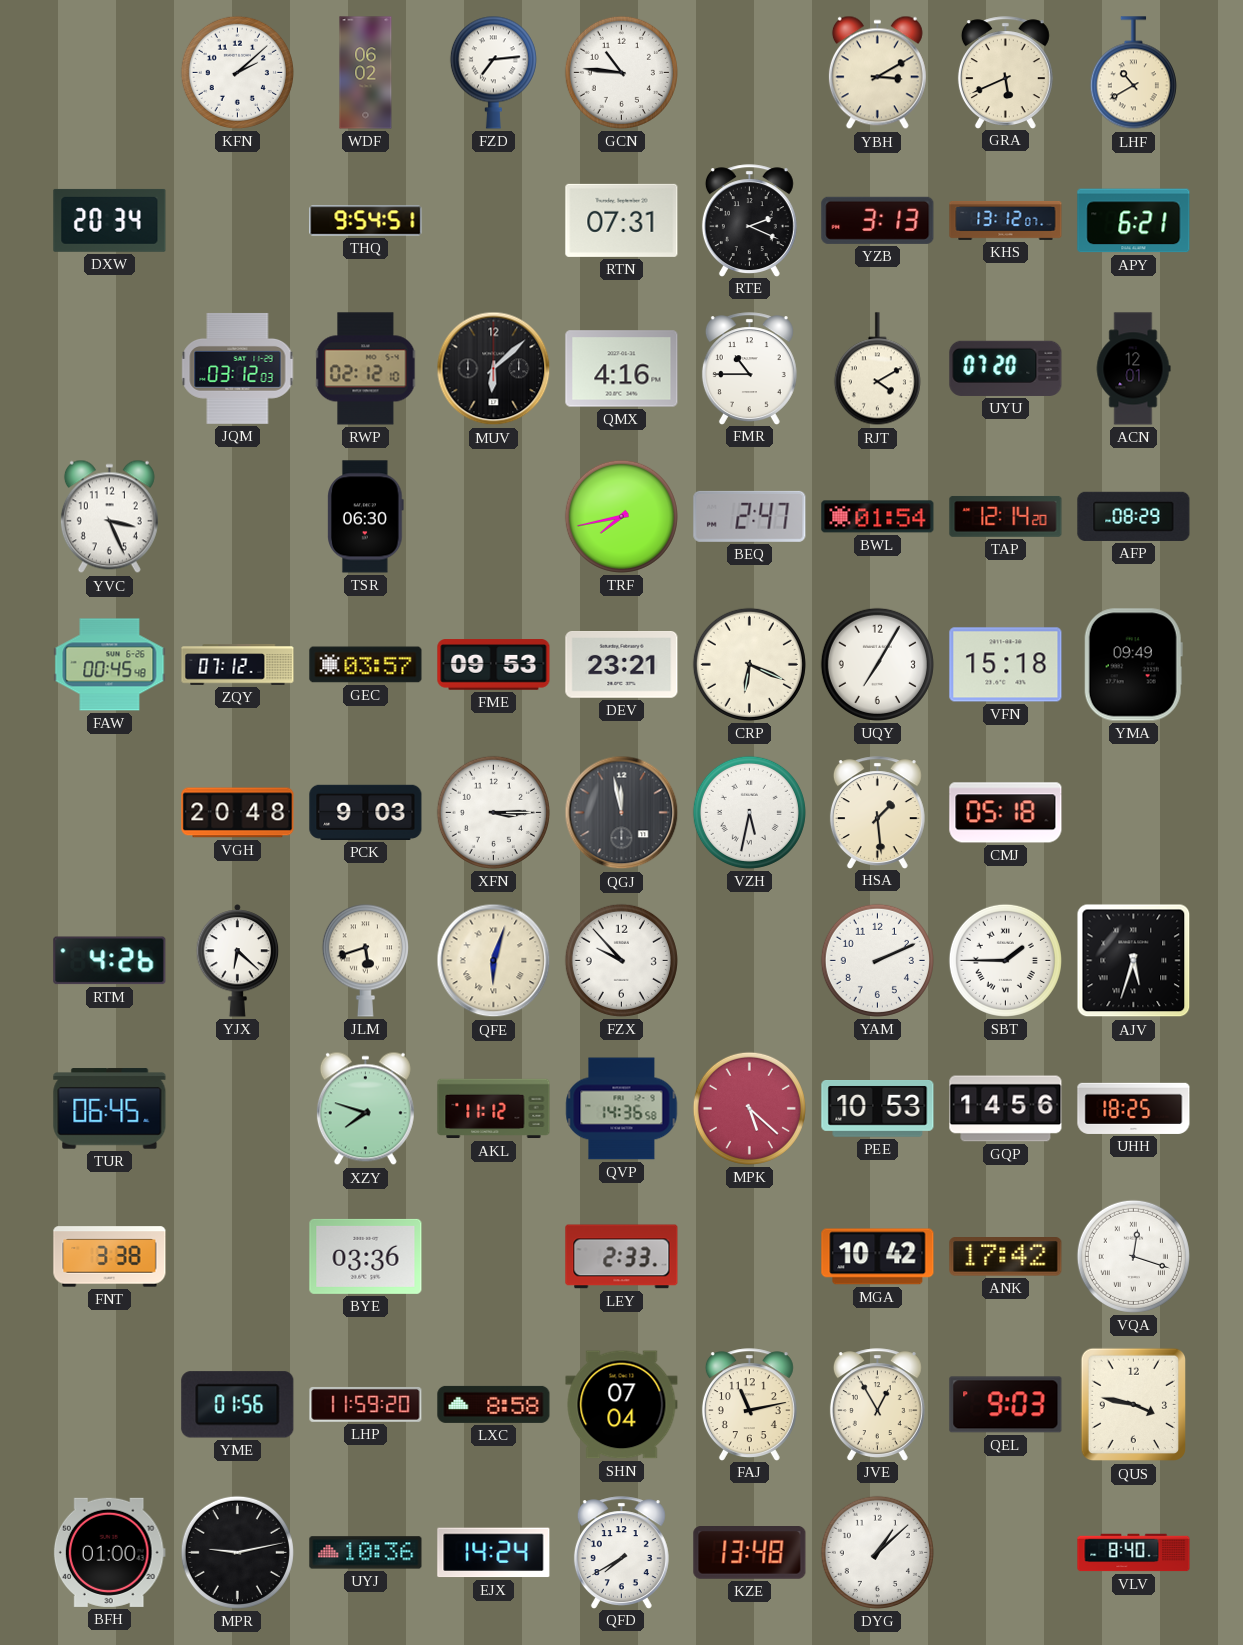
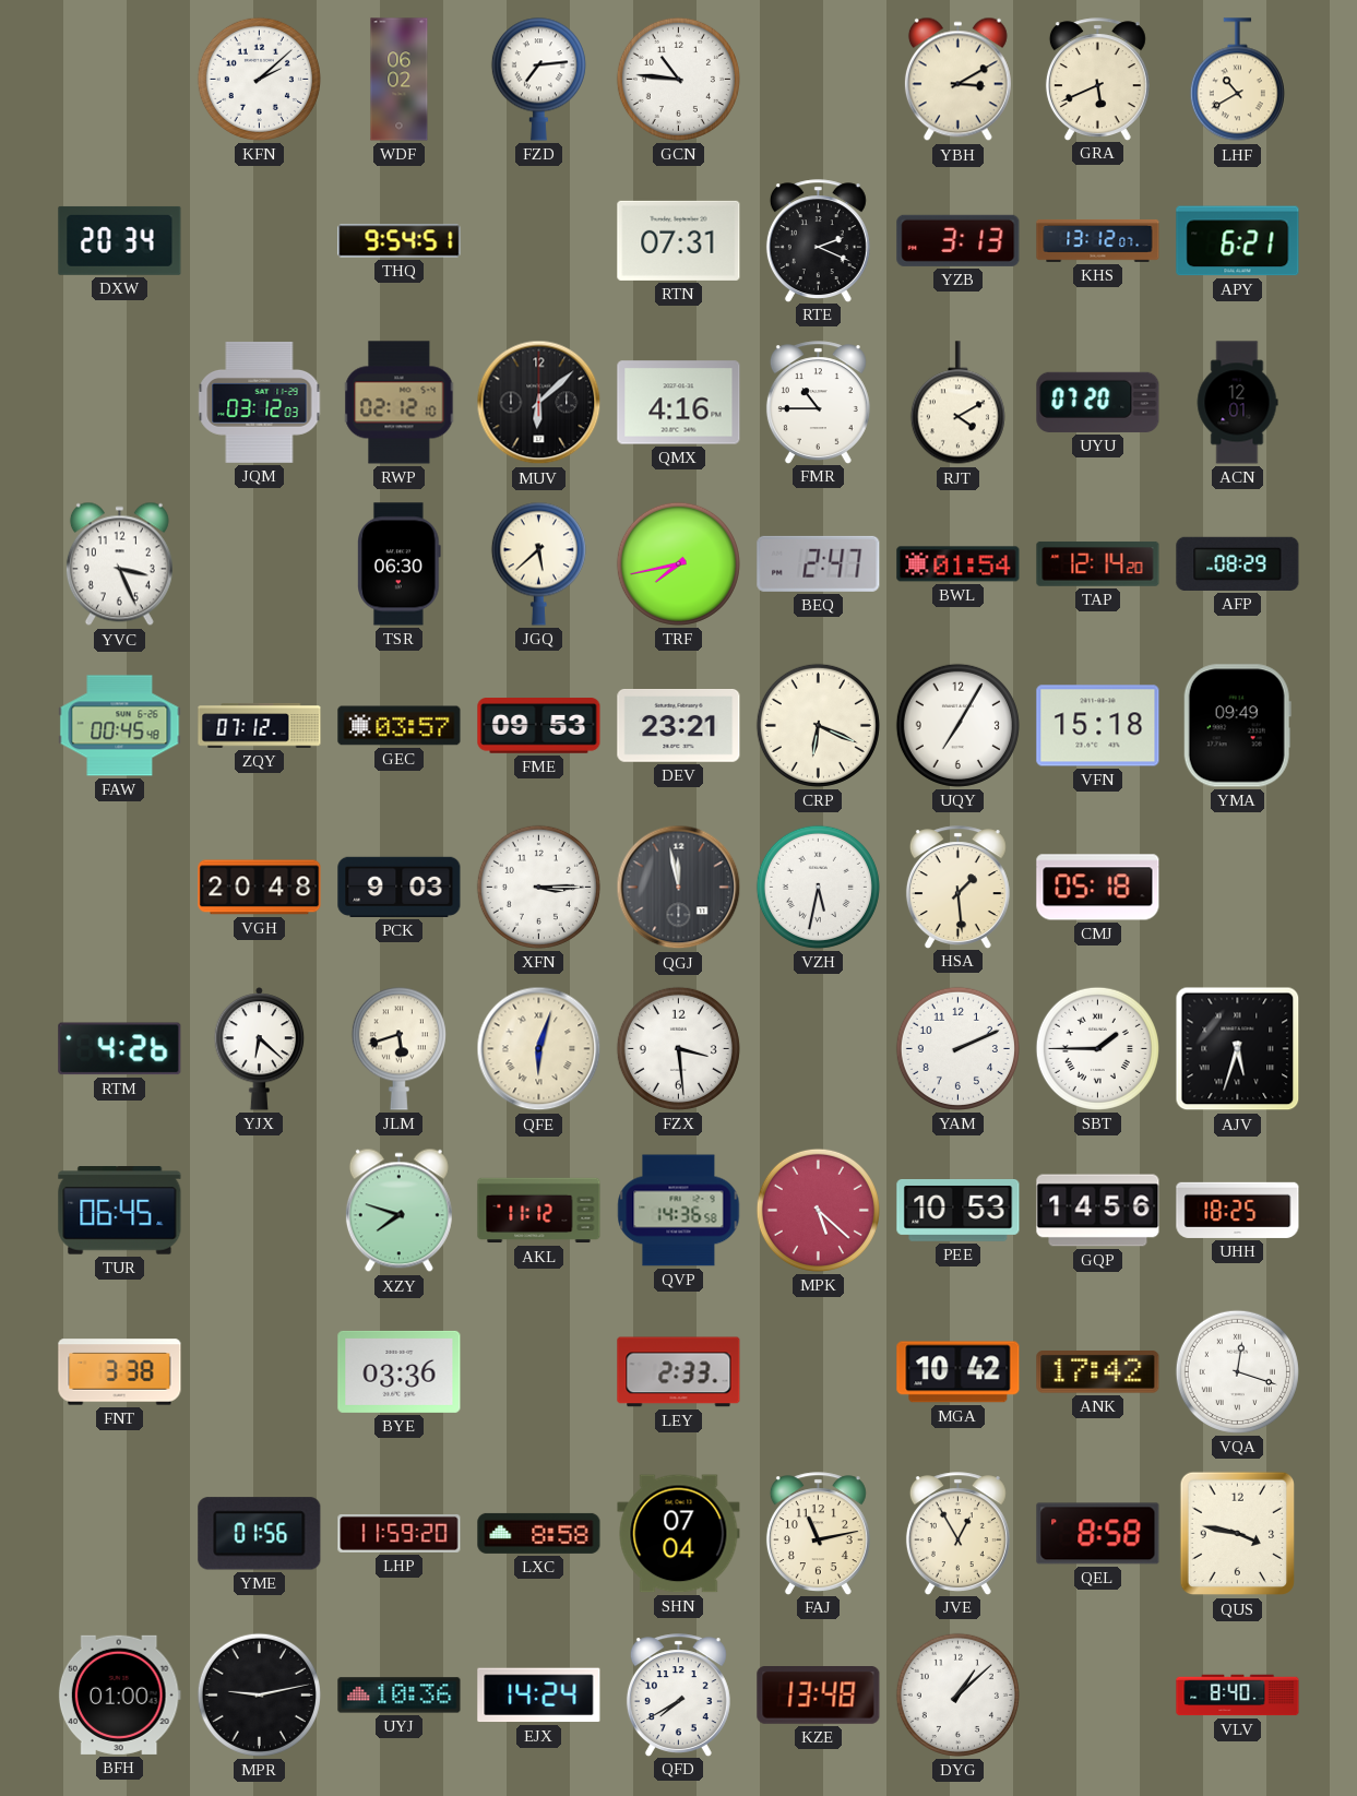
JGQ: none -> 5:38
FZX: 9:53 -> 3:29
QEL: 9:03 -> 8:58
